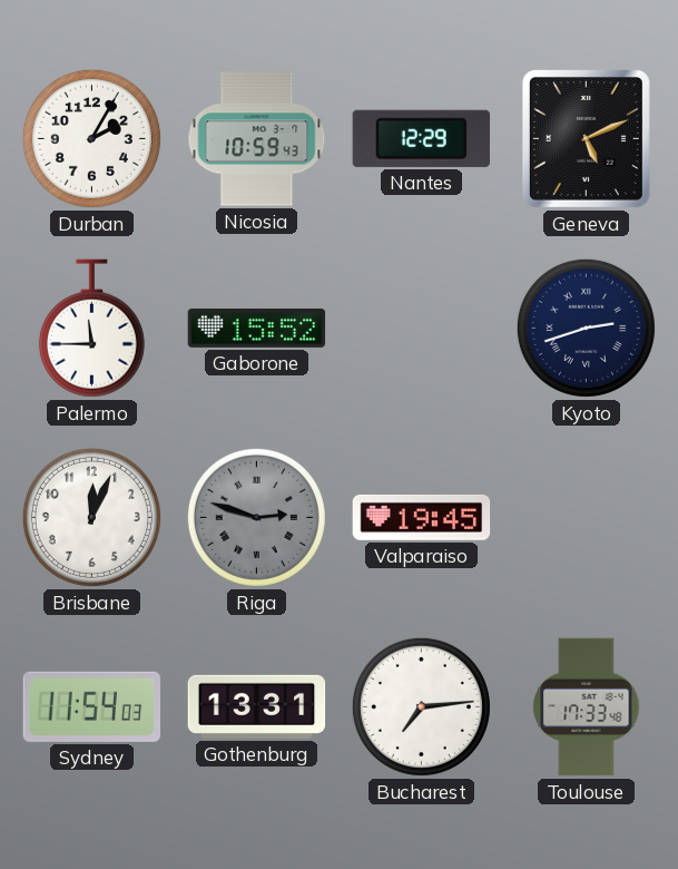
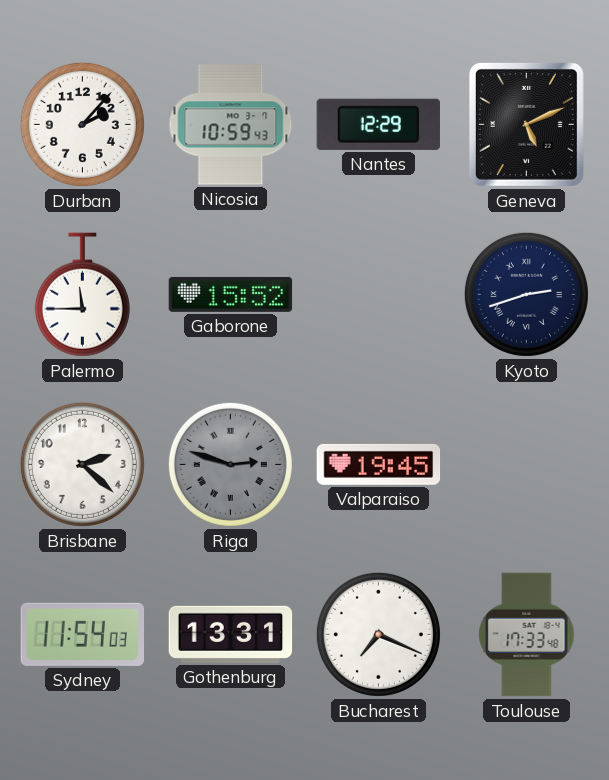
Durban: 2:05 -> 2:07
Brisbane: 12:04 -> 2:22
Bucharest: 7:14 -> 7:19
